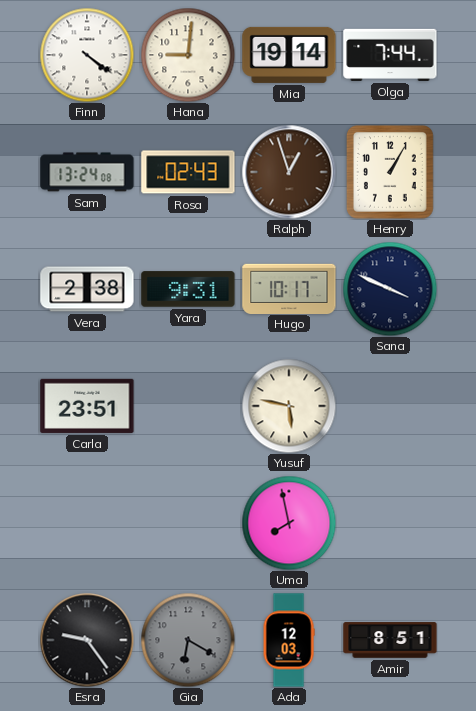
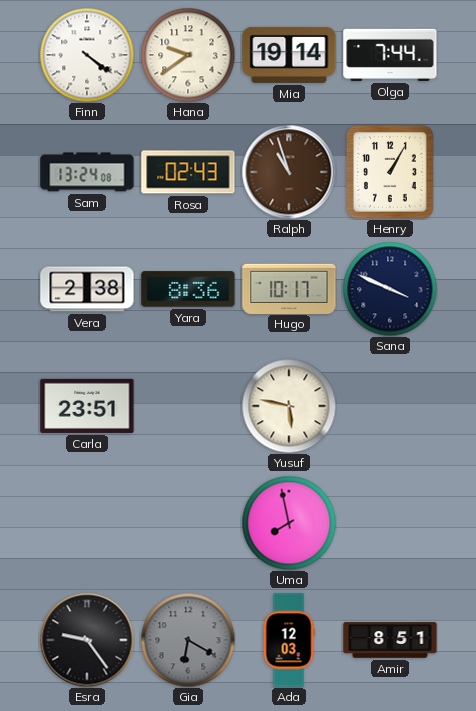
Hana: 9:01 -> 9:39
Ralph: 12:57 -> 10:57
Yara: 9:31 -> 8:36
